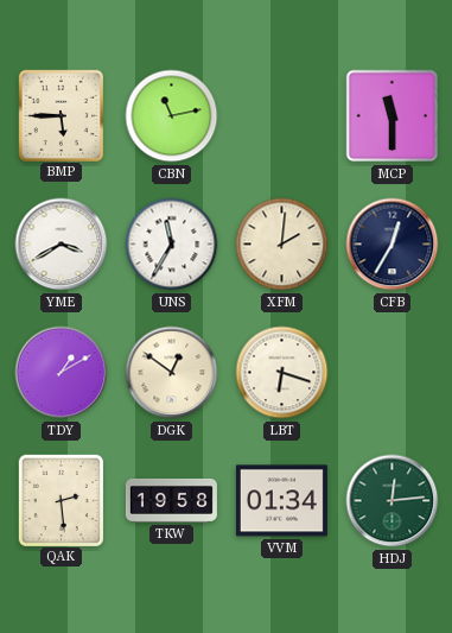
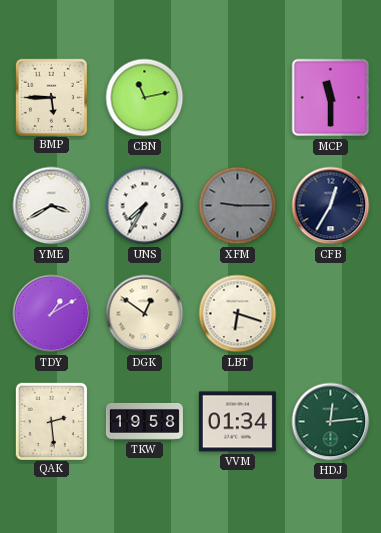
UNS: 11:35 -> 7:35
XFM: 2:01 -> 9:15
XFM dial: cream -> grey
